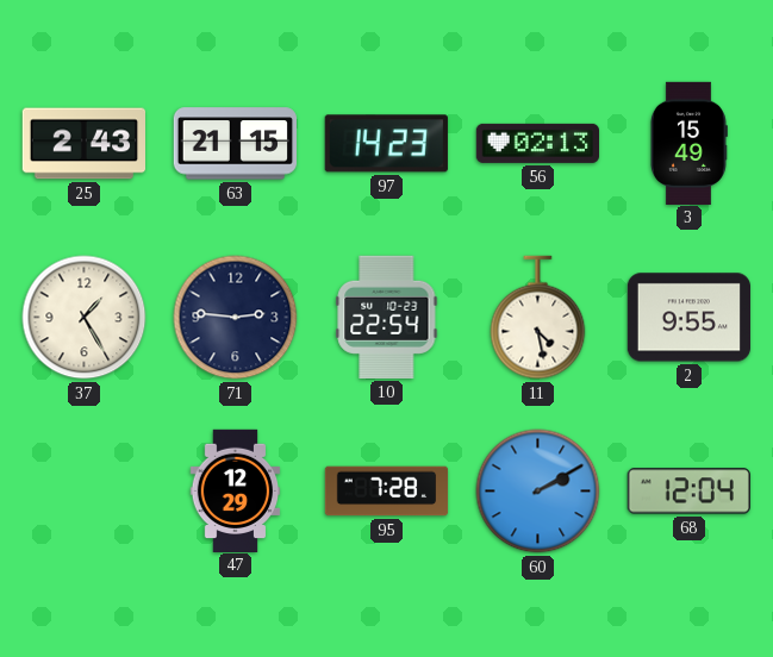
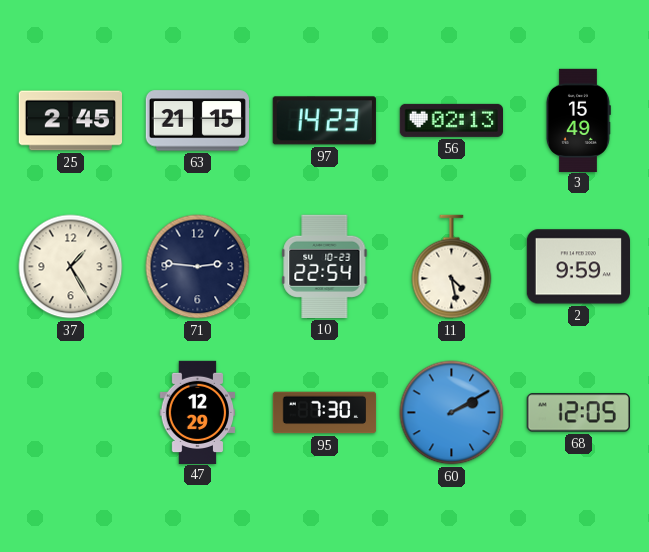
25: 2:43 -> 2:45
2: 9:55 -> 9:59
95: 7:28 -> 7:30
68: 12:04 -> 12:05
